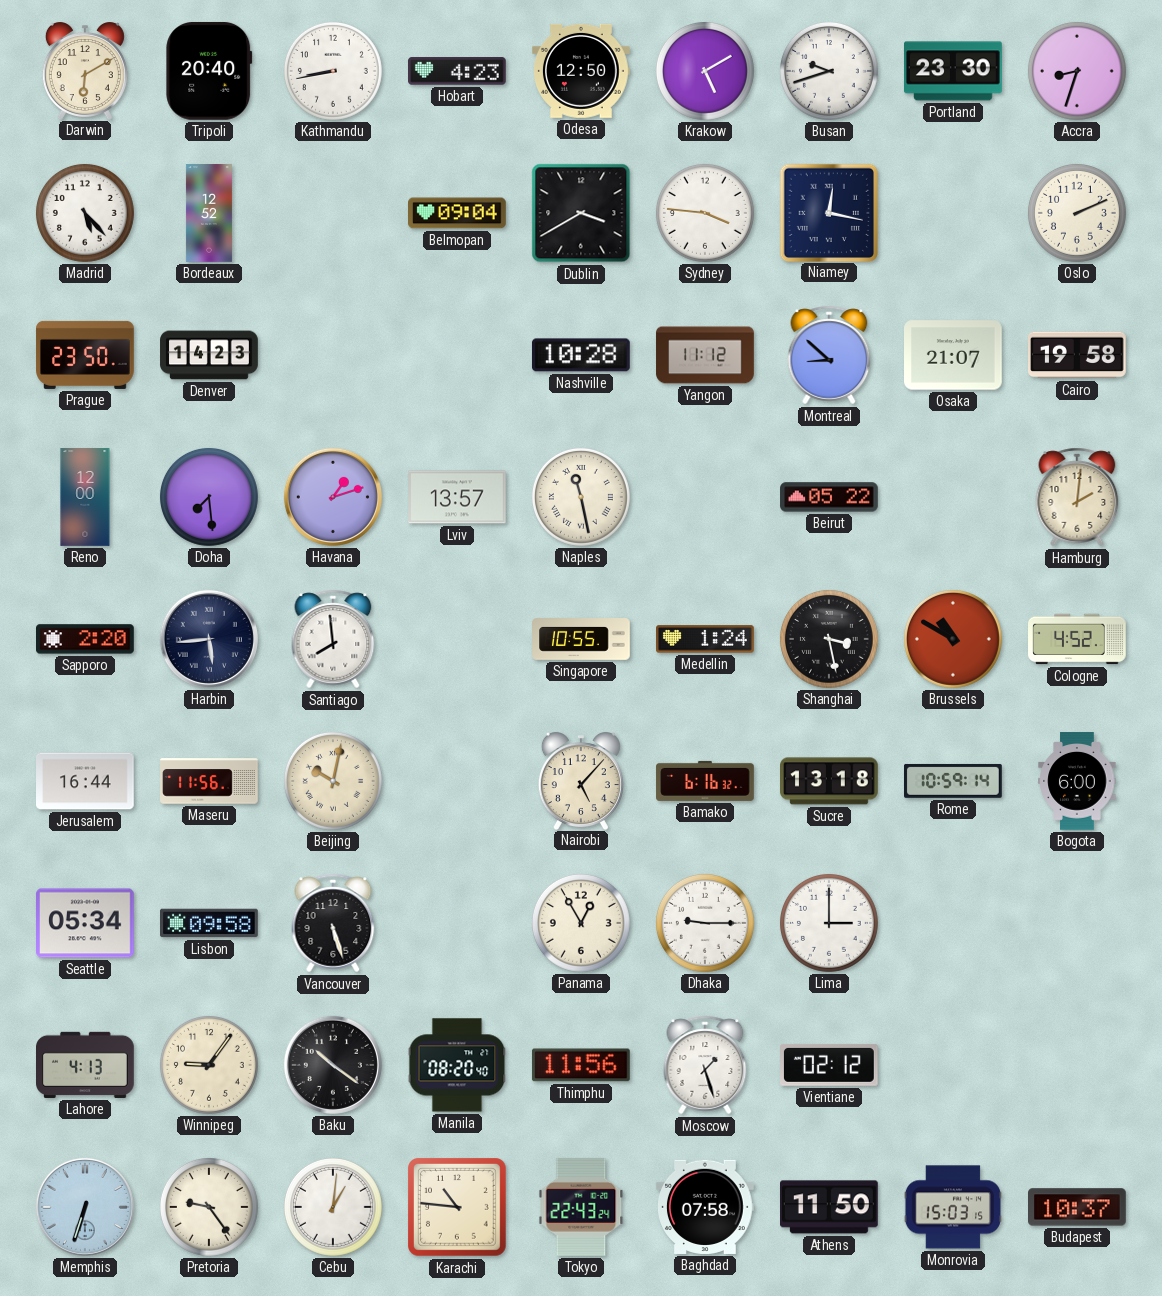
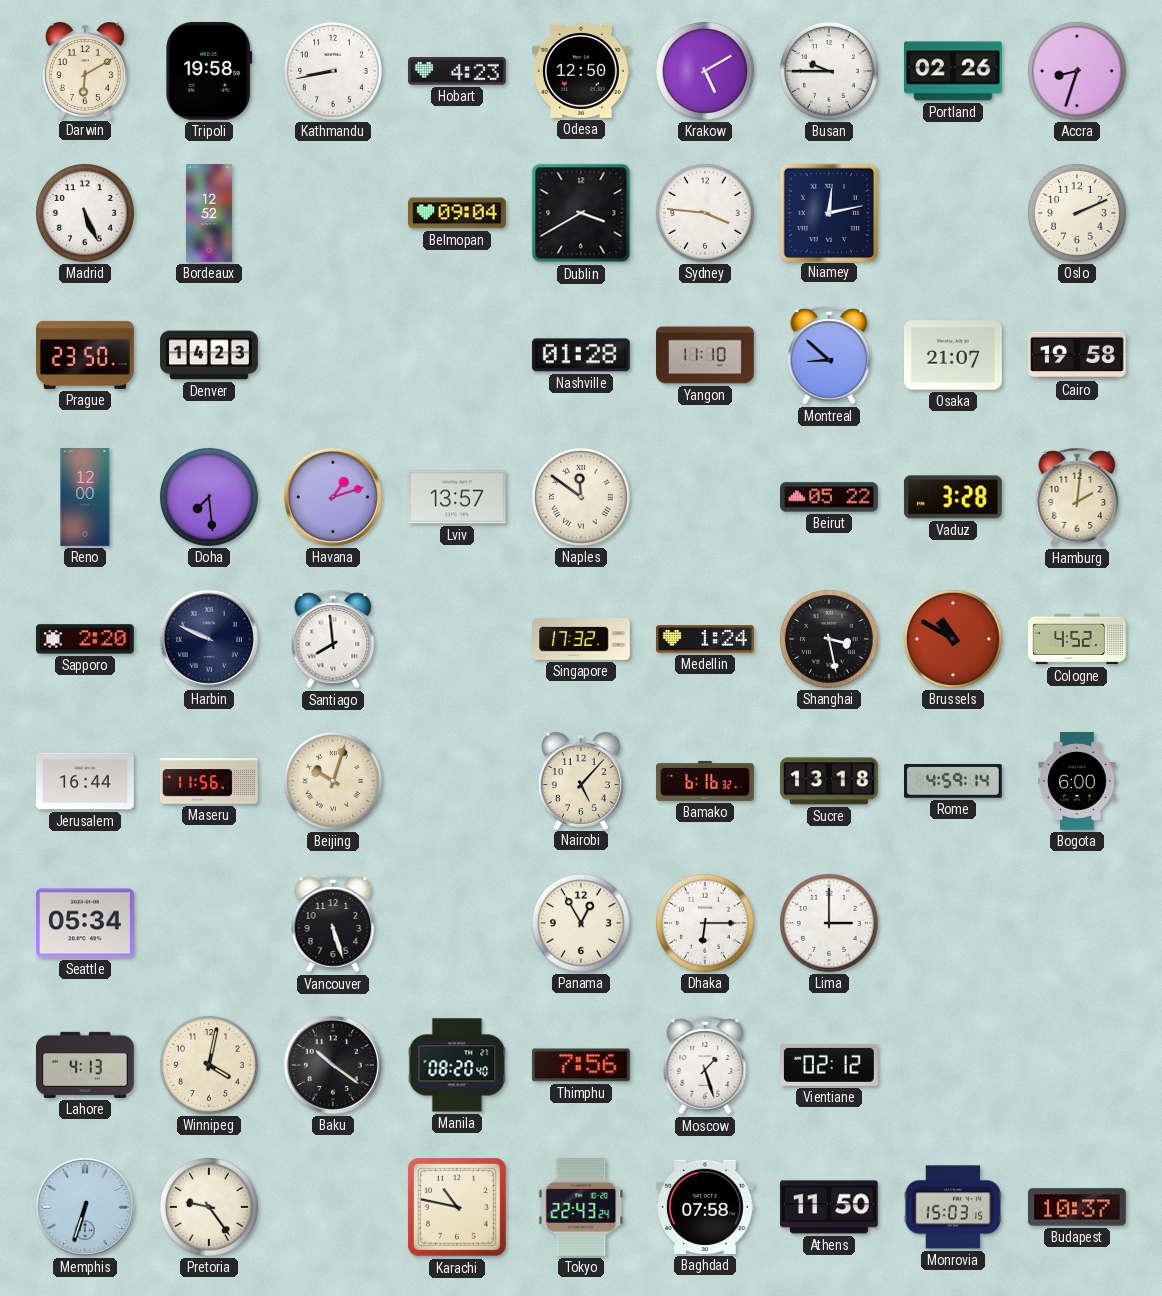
Tripoli: 20:40 -> 19:58
Busan: 9:42 -> 9:45
Portland: 23:30 -> 02:26
Madrid: 5:23 -> 5:26
Niamey: 12:17 -> 12:13
Nashville: 10:28 -> 01:28
Yangon: 11:12 -> 11:10
Naples: 11:28 -> 11:51
Vaduz: none -> 3:28
Harbin: 5:44 -> 9:49
Singapore: 10:55 -> 17:32
Beijing: 10:02 -> 10:03
Rome: 10:59 -> 4:59
Lisbon: 09:58 -> none
Dhaka: 9:15 -> 6:15
Winnipeg: 9:06 -> 4:02
Thimphu: 11:56 -> 7:56
Cebu: 1:01 -> none
Karachi: 10:46 -> 10:47
